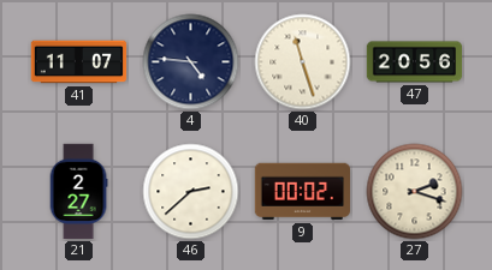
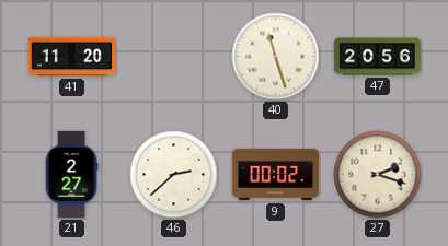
41: 11:07 -> 11:20
4: 4:46 -> none
